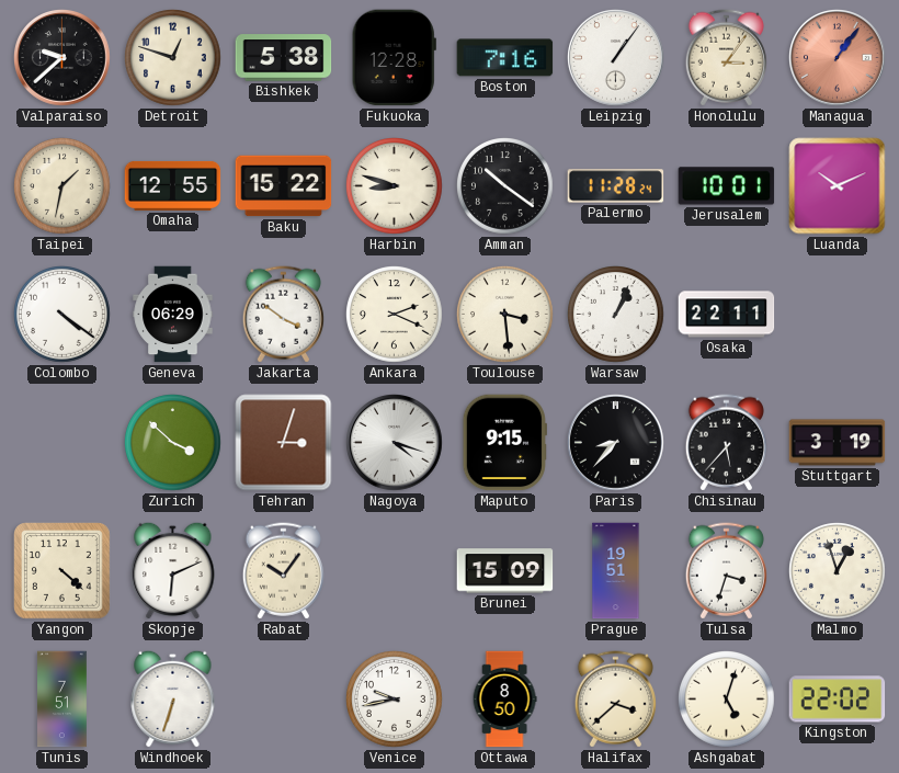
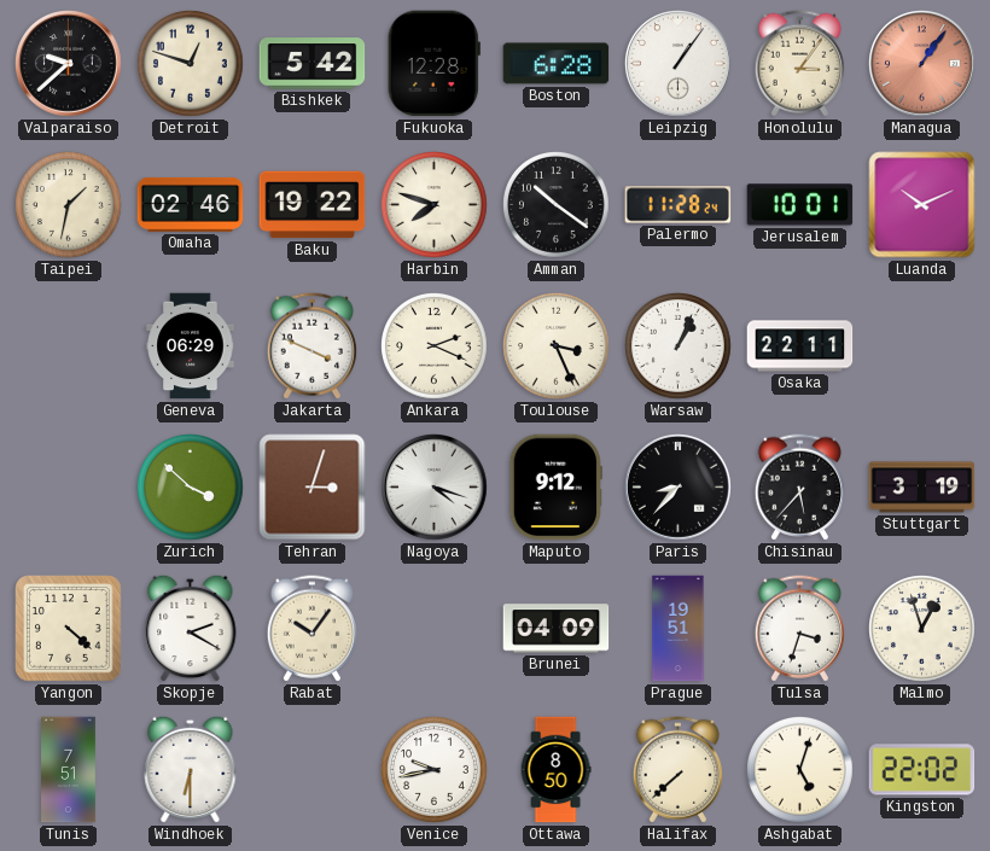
Bishkek: 5:38 -> 5:42
Boston: 7:16 -> 6:28
Omaha: 12:55 -> 02:46
Baku: 15:22 -> 19:22
Harbin: 8:48 -> 7:48
Colombo: 4:21 -> none
Jakarta: 3:51 -> 3:49
Toulouse: 3:29 -> 3:26
Maputo: 9:15 -> 9:12
Skopje: 6:11 -> 2:20
Brunei: 15:09 -> 04:09
Windhoek: 6:33 -> 6:30
Halifax: 3:38 -> 7:38
